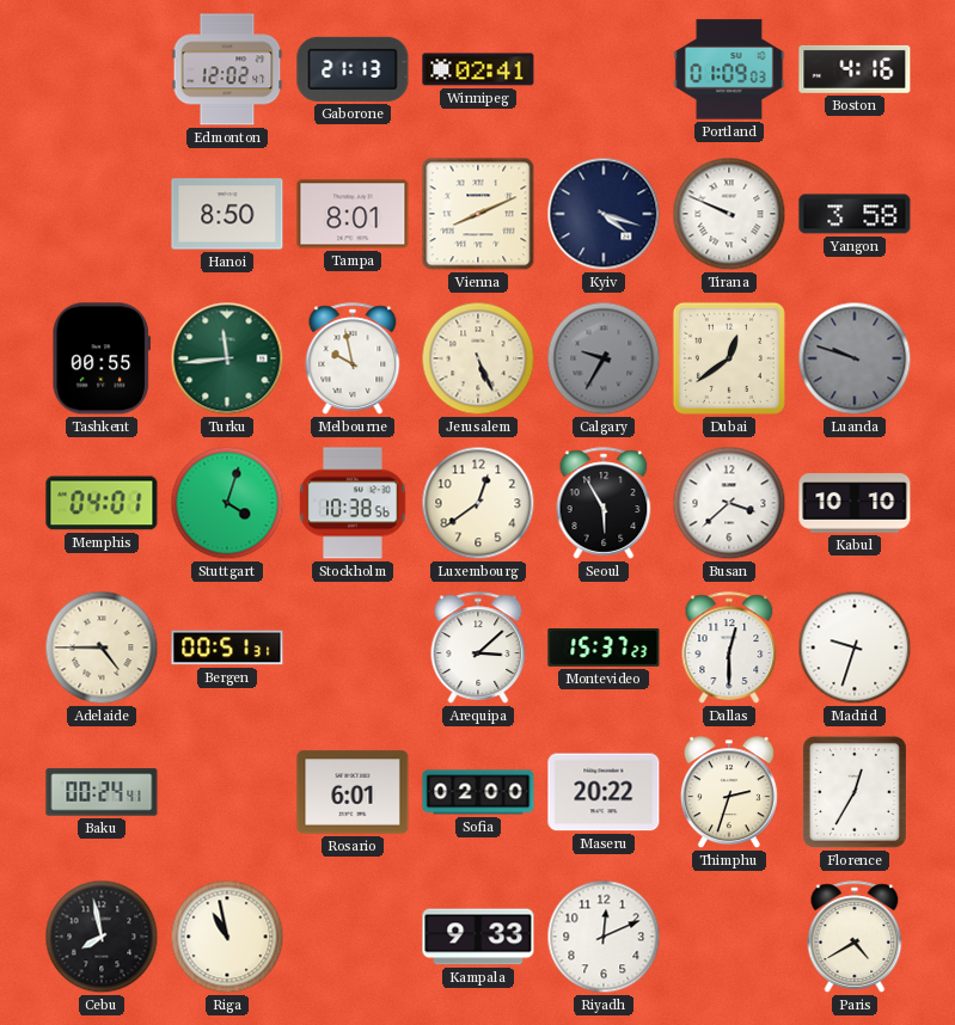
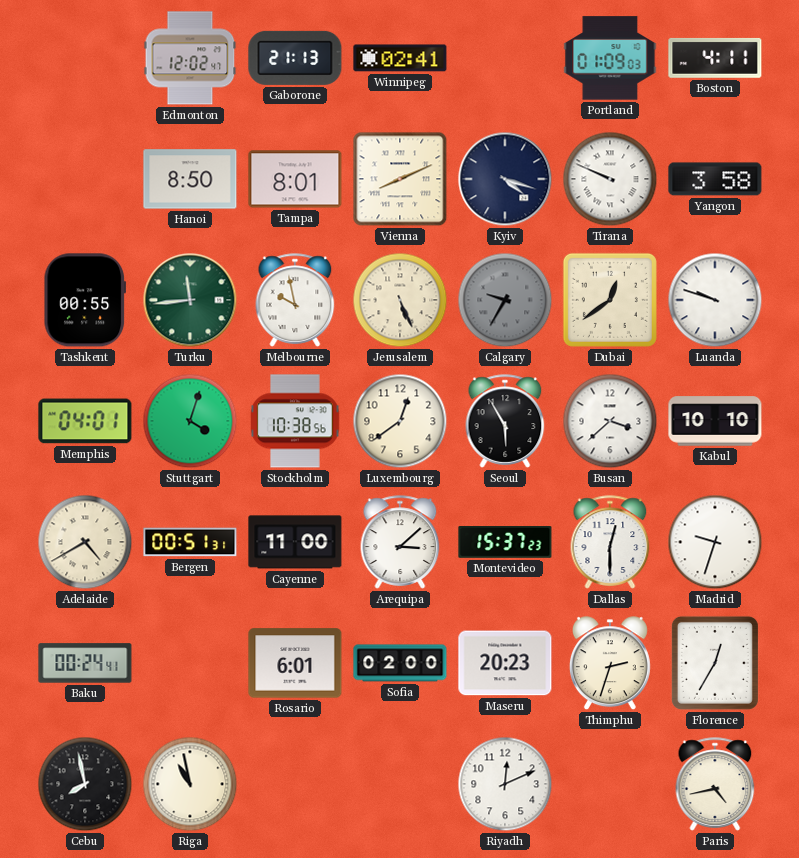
Boston: 4:16 -> 4:11
Luanda dial: grey -> white
Adelaide: 4:45 -> 4:40
Cayenne: none -> 11:00
Maseru: 20:22 -> 20:23
Kampala: 9:33 -> none
Paris: 4:40 -> 4:43
